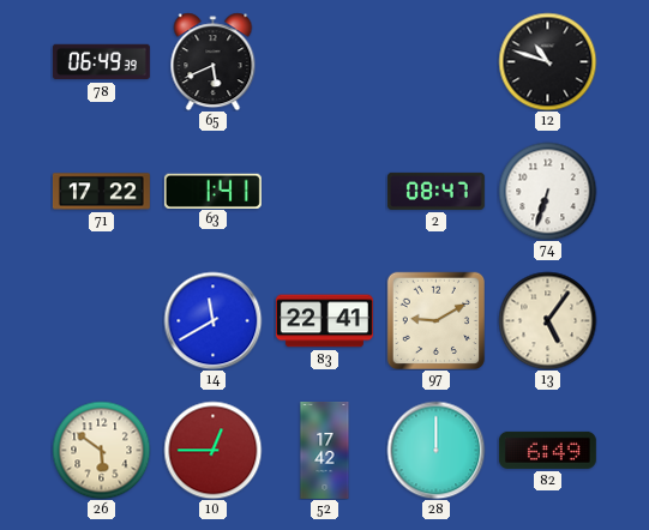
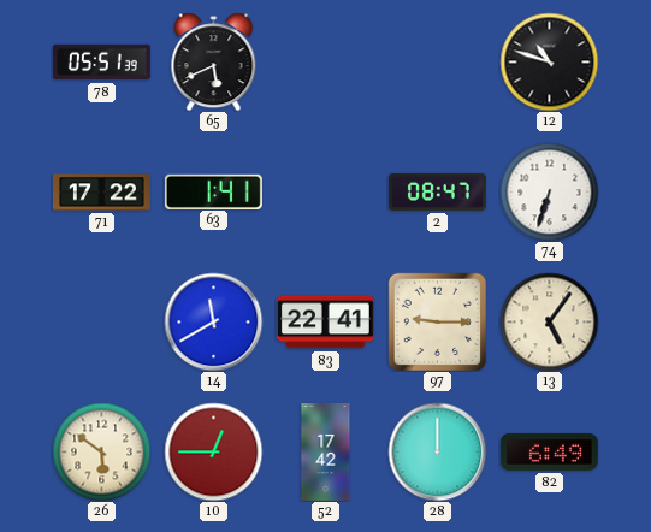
78: 06:49 -> 05:51
97: 9:10 -> 9:15
